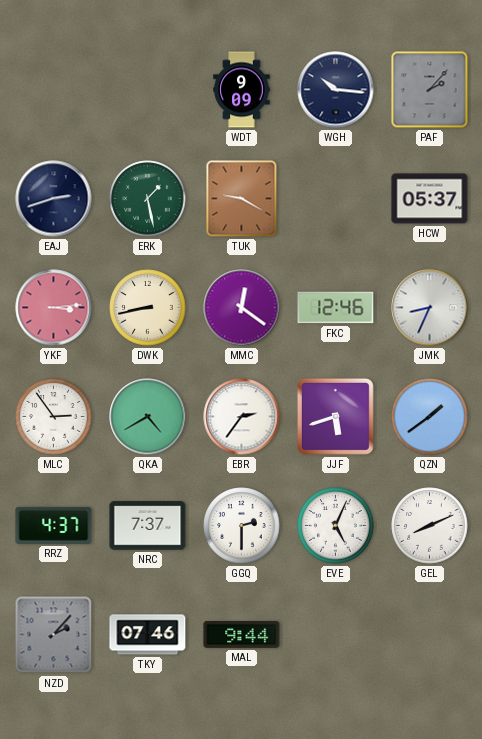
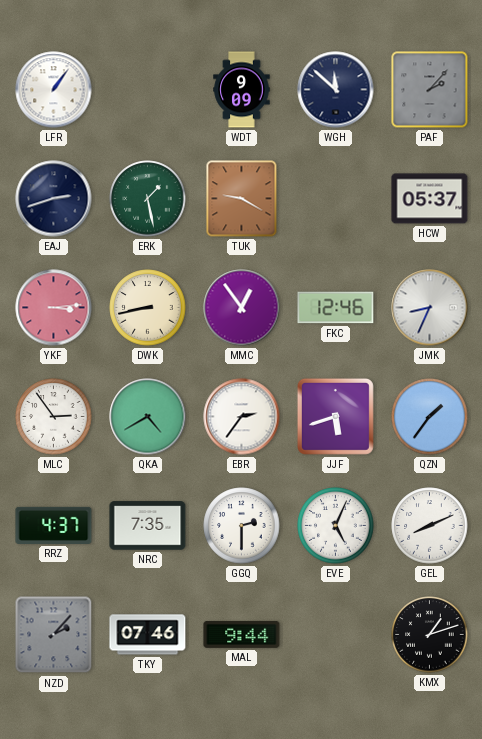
LFR: none -> 1:06
WGH: 10:16 -> 11:52
MMC: 12:21 -> 12:54
QZN: 1:39 -> 1:36
NRC: 7:37 -> 7:35
KMX: none -> 1:12
